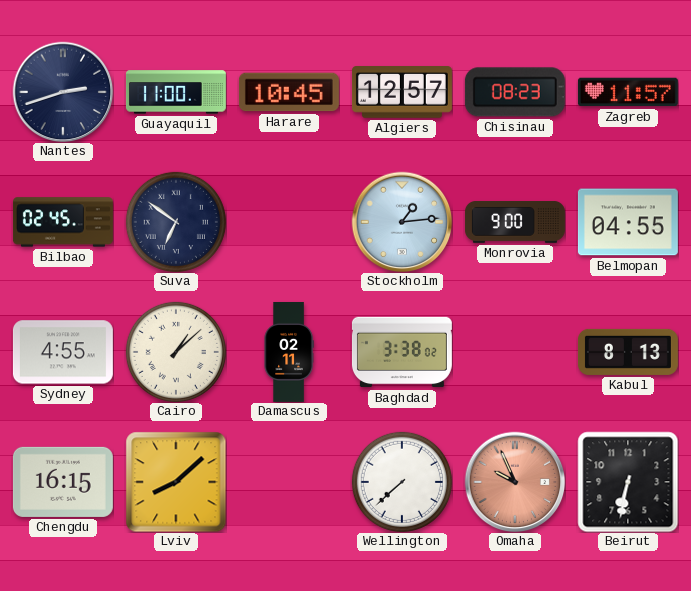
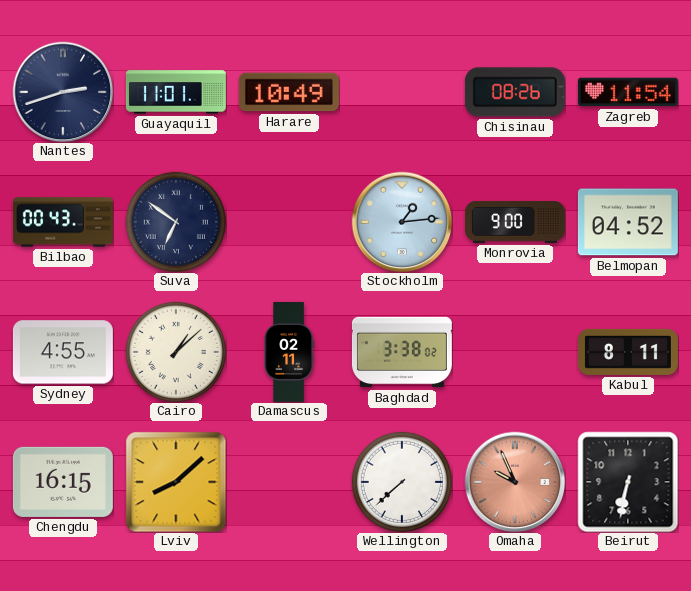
Guayaquil: 11:00 -> 11:01
Harare: 10:45 -> 10:49
Algiers: 12:57 -> none
Chisinau: 08:23 -> 08:26
Zagreb: 11:57 -> 11:54
Bilbao: 02:45 -> 00:43
Belmopan: 04:55 -> 04:52
Kabul: 8:13 -> 8:11
